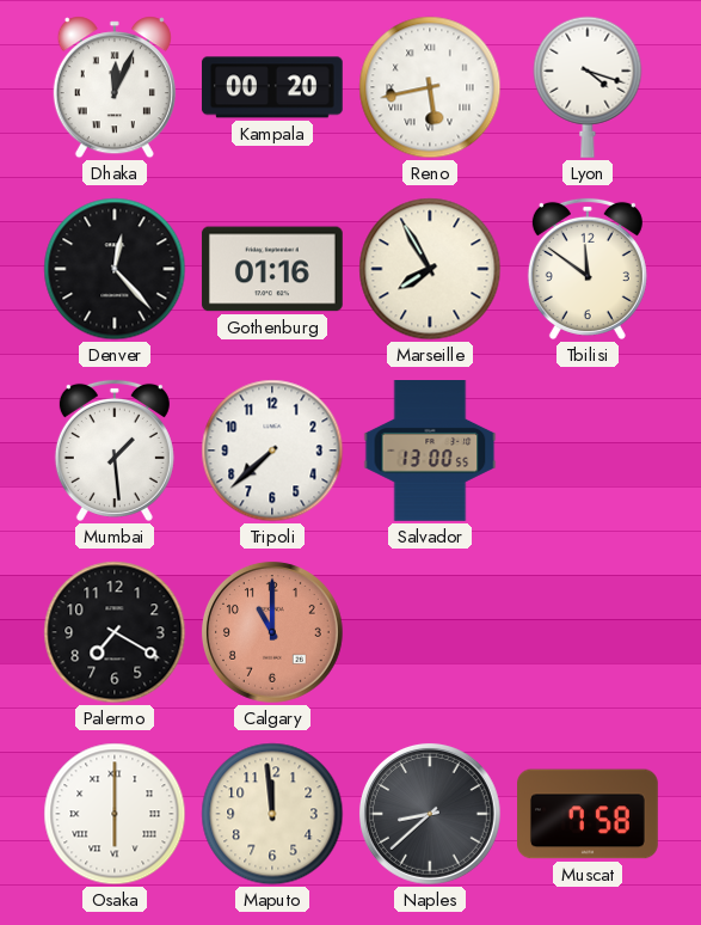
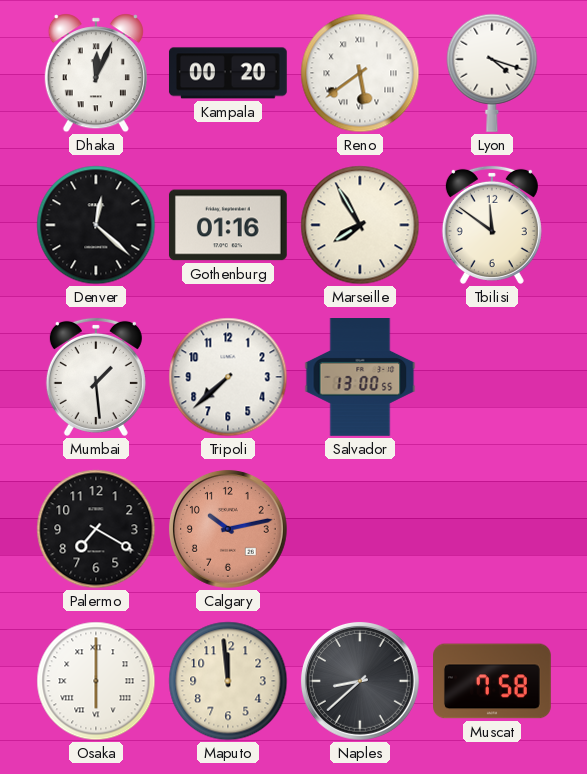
Reno: 5:43 -> 5:39
Denver: 12:23 -> 12:22
Calgary: 11:00 -> 10:13
